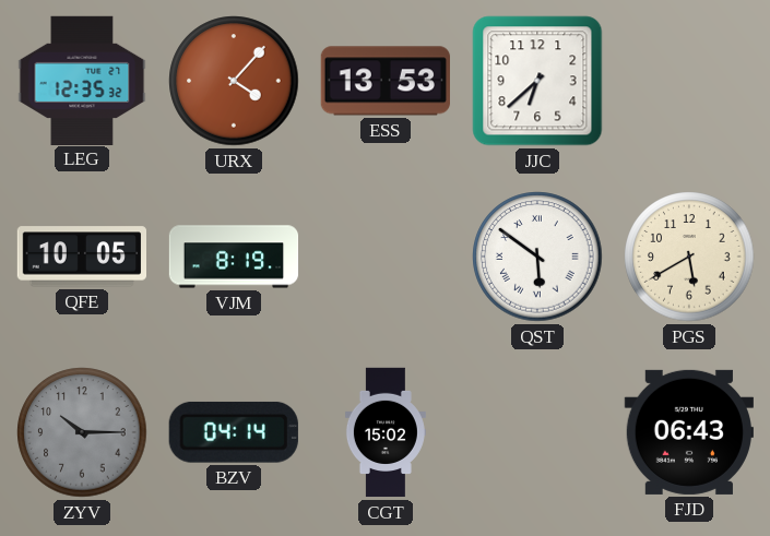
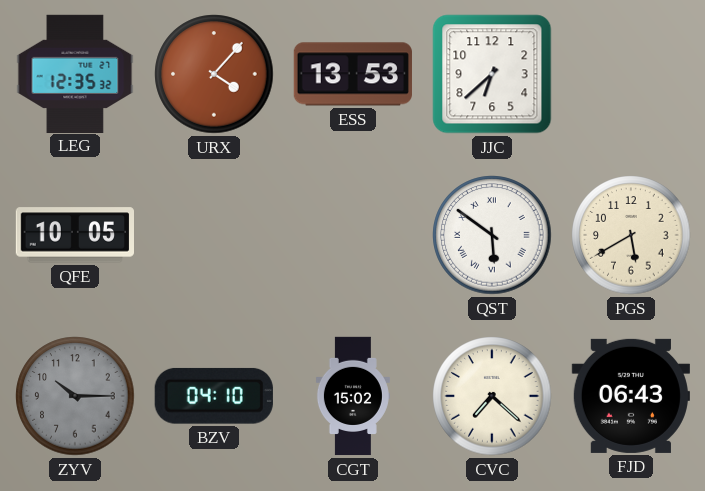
VJM: 8:19 -> none
BZV: 04:14 -> 04:10
CVC: none -> 7:22
